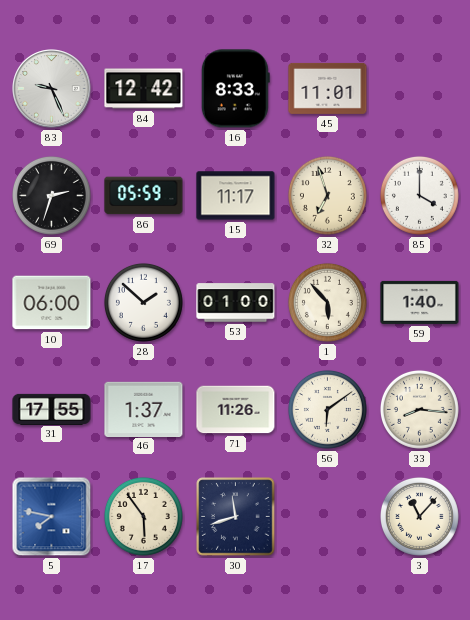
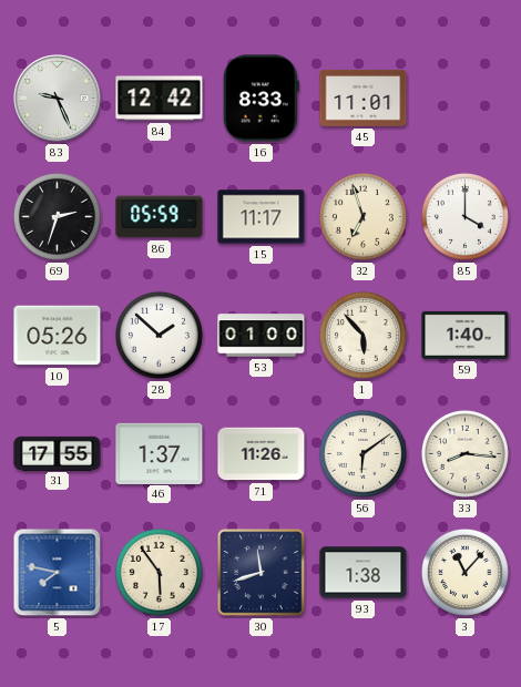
10: 06:00 -> 05:26
93: none -> 1:38
